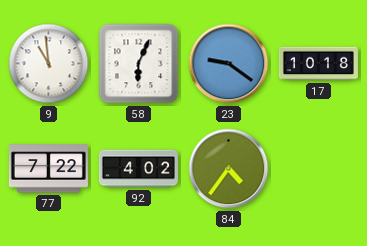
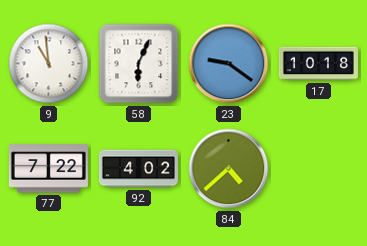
84: 4:36 -> 4:38
